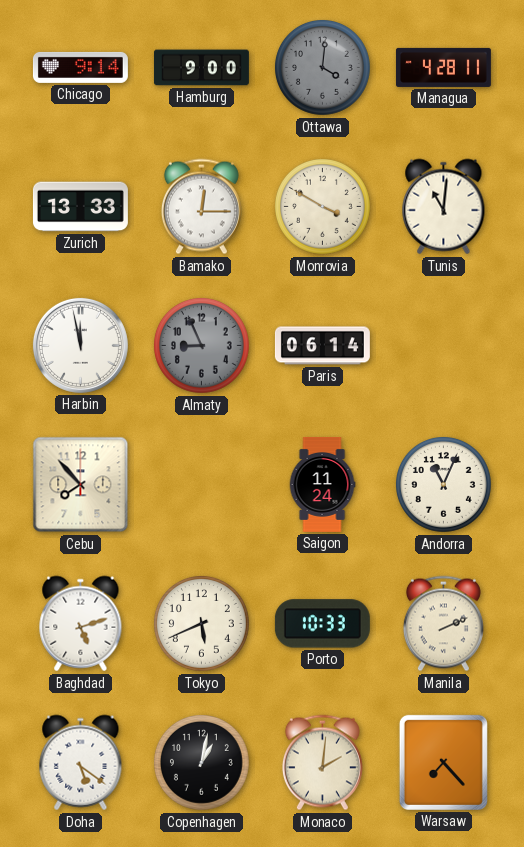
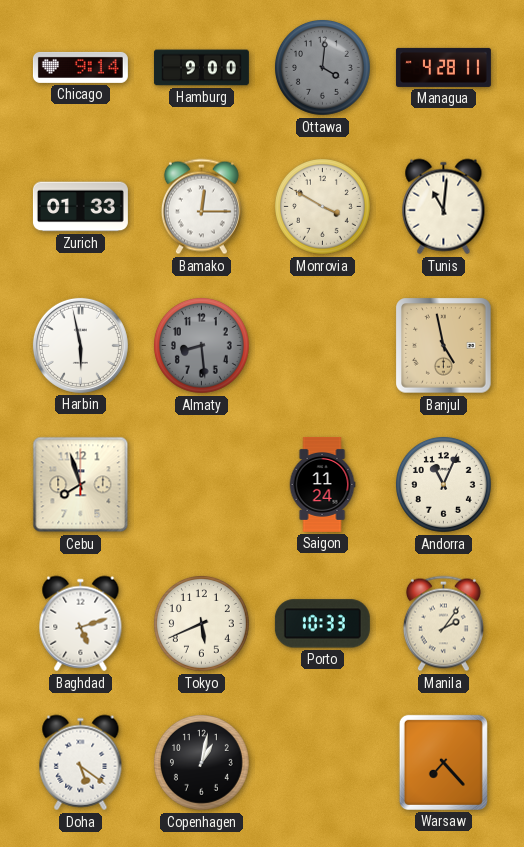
Zurich: 13:33 -> 01:33
Harbin: 11:58 -> 5:58
Almaty: 8:56 -> 8:29
Paris: 06:14 -> none
Banjul: none -> 4:58
Cebu: 7:53 -> 7:57
Manila: 2:11 -> 2:06
Monaco: 2:01 -> none
